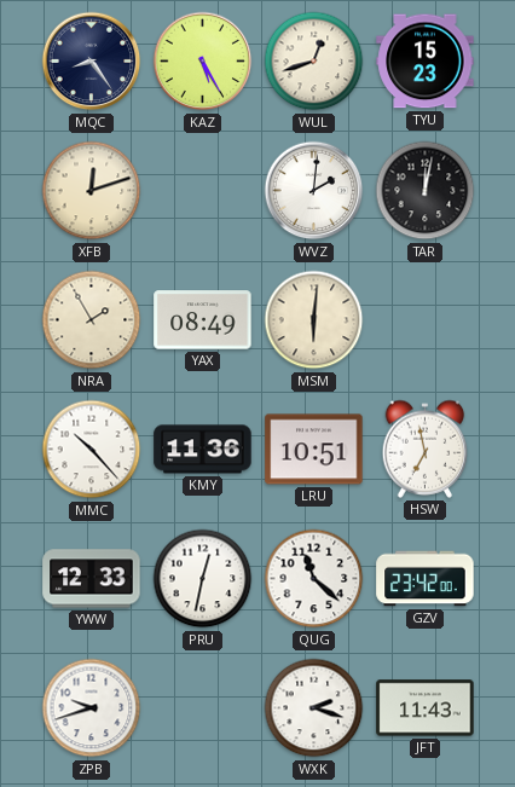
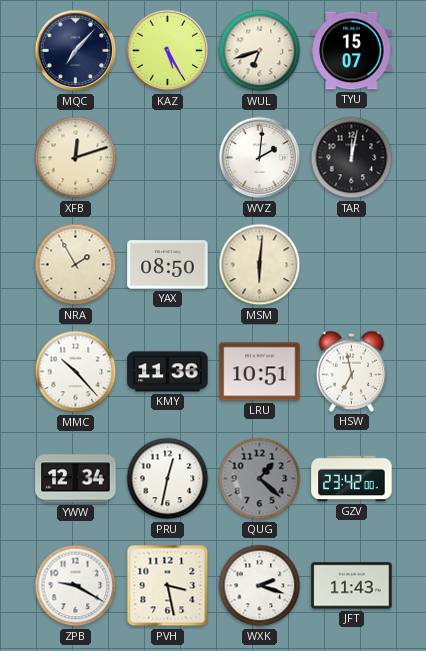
MQC: 8:24 -> 7:07
WUL: 12:42 -> 6:42
TYU: 15:23 -> 15:07
YAX: 08:49 -> 08:50
YWW: 12:33 -> 12:34
QUG: 11:22 -> 1:22
QUG dial: white -> grey
ZPB: 9:42 -> 9:20
PVH: none -> 3:28
